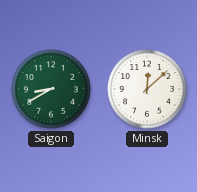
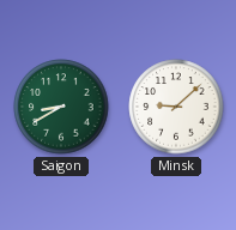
Minsk: 12:08 -> 9:08
